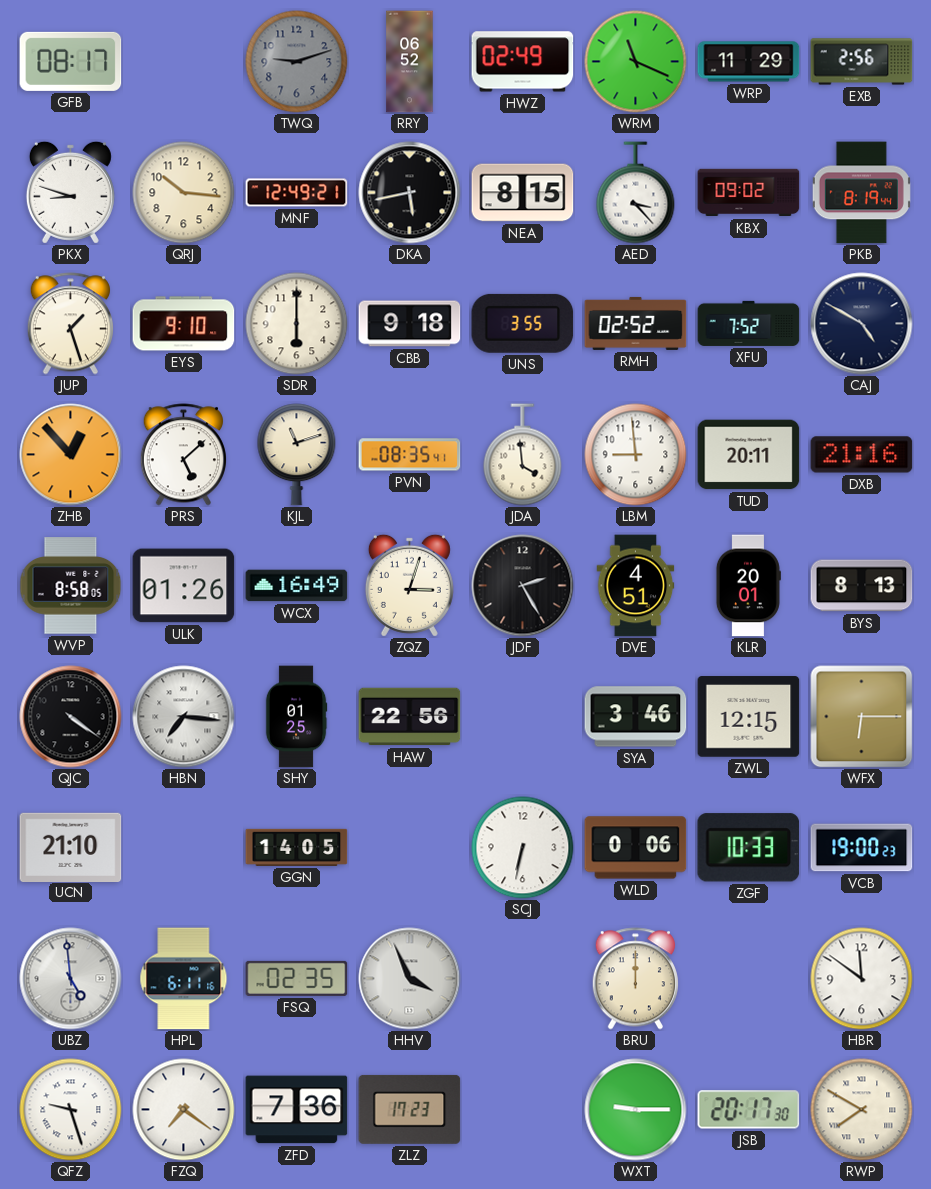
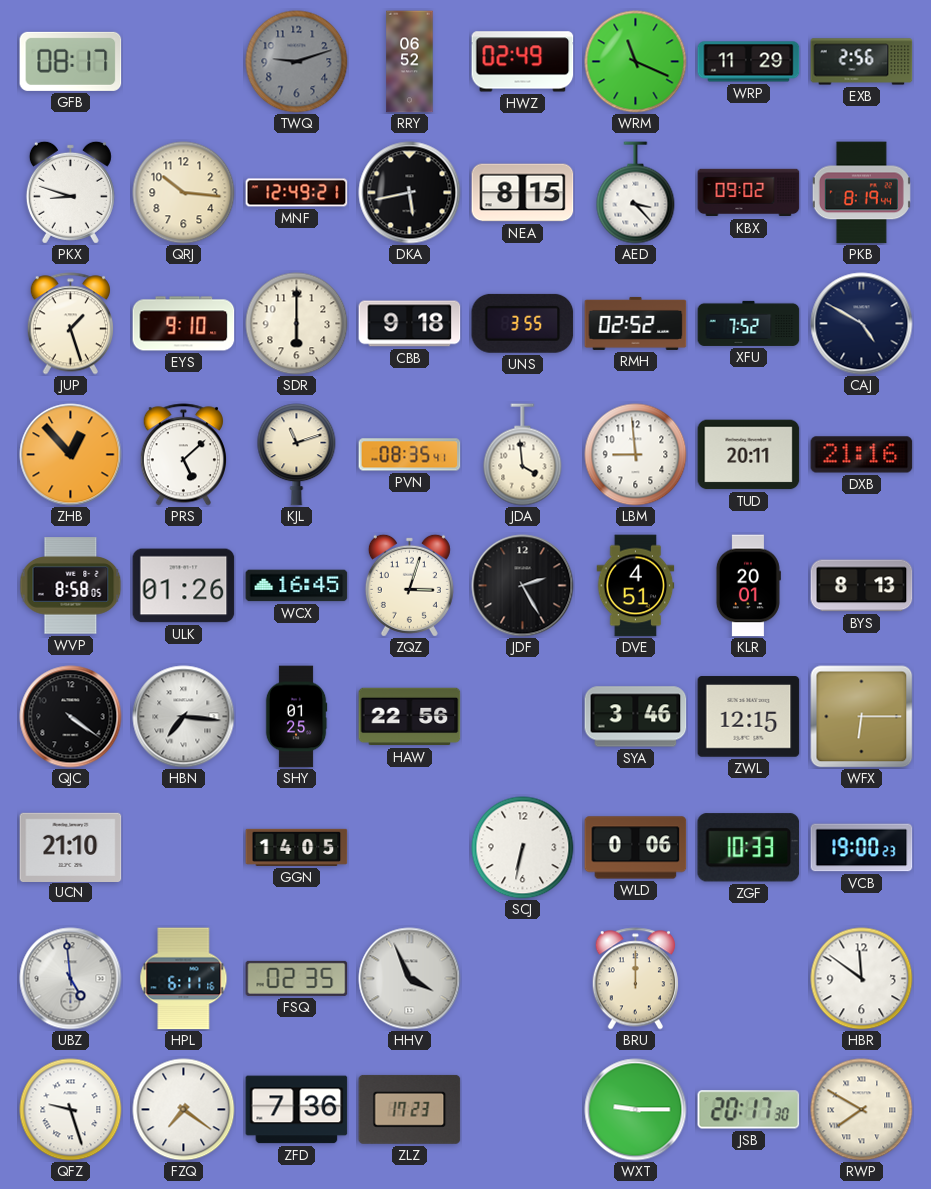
WCX: 16:49 -> 16:45
